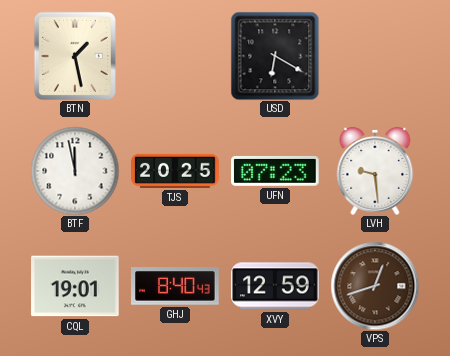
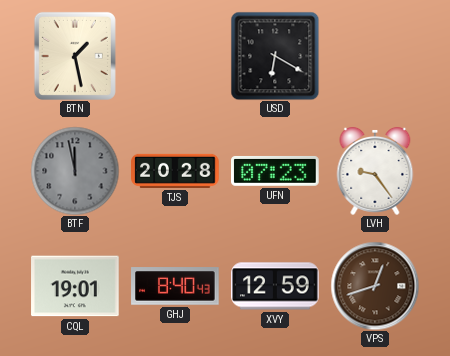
BTF dial: white -> grey
TJS: 20:25 -> 20:28
LVH: 9:29 -> 9:24
